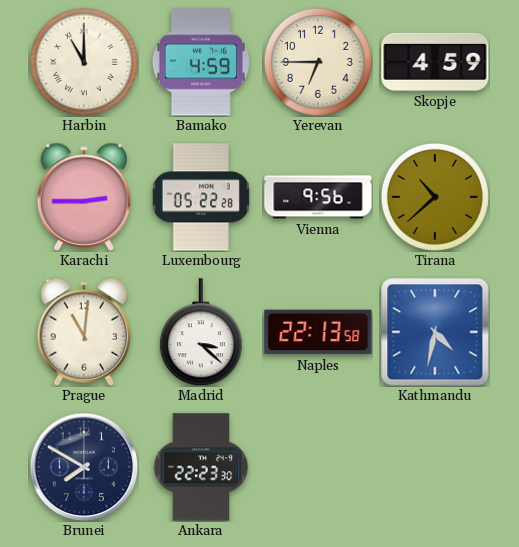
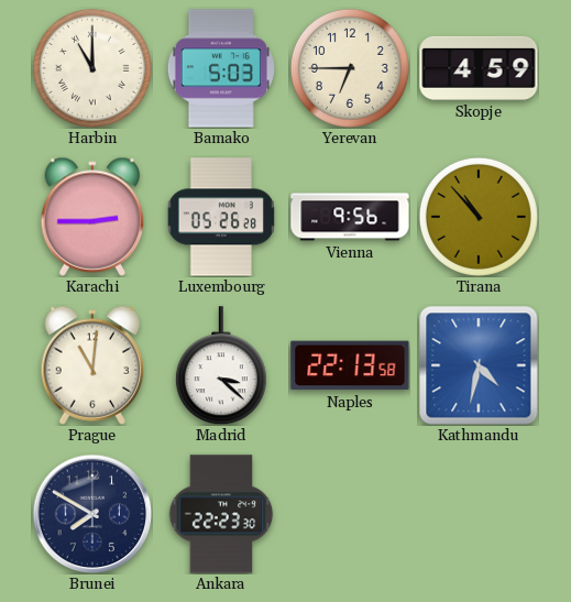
Bamako: 4:59 -> 5:03
Luxembourg: 05:22 -> 05:26
Tirana: 10:38 -> 10:53
